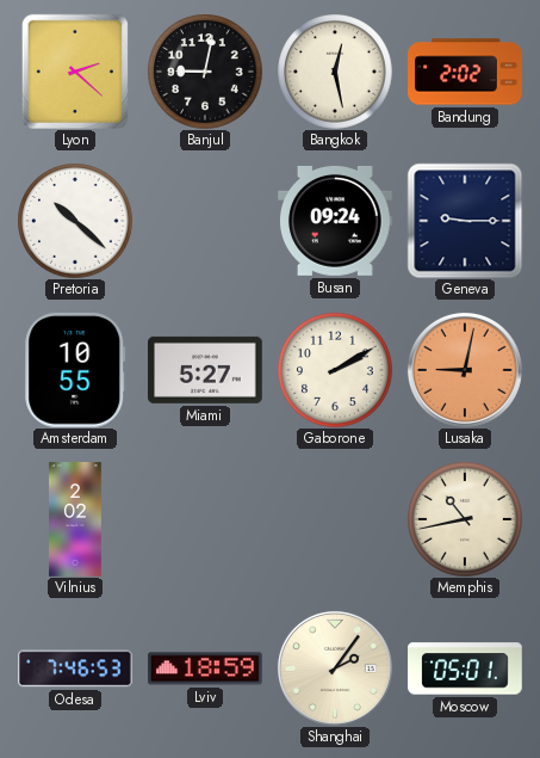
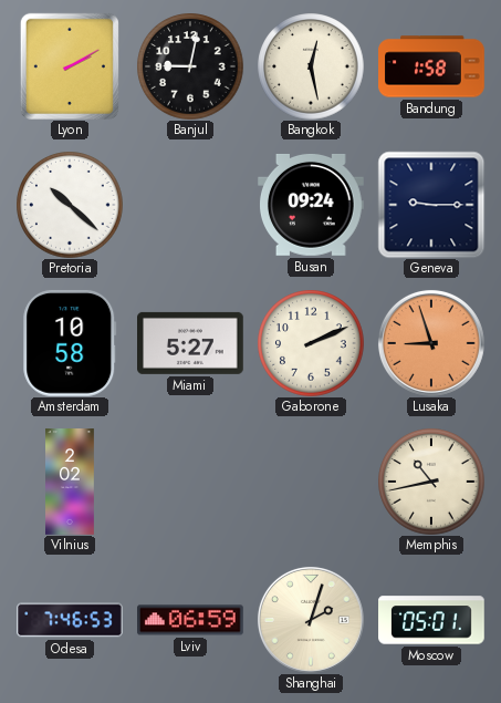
Lyon: 2:22 -> 2:10
Bandung: 2:02 -> 1:58
Amsterdam: 10:55 -> 10:58
Gaborone: 2:10 -> 2:11
Lusaka: 9:02 -> 8:57
Lviv: 18:59 -> 06:59
Shanghai: 2:06 -> 2:03
